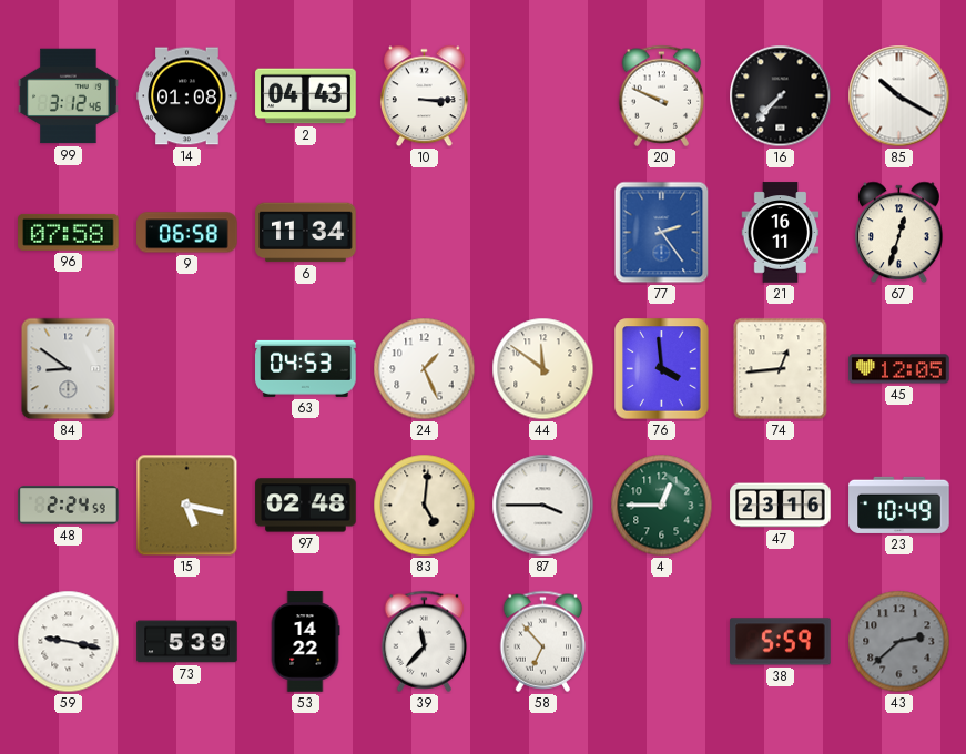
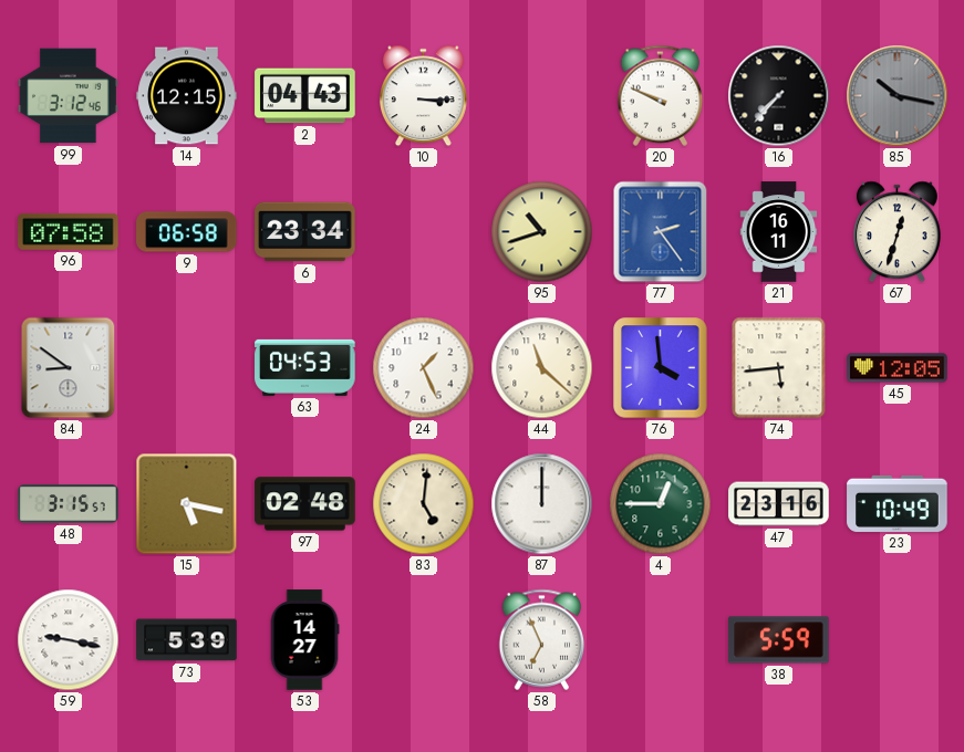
14: 01:08 -> 12:15
85: 10:20 -> 10:17
85 dial: white -> grey
6: 11:34 -> 23:34
95: none -> 10:42
44: 11:51 -> 11:22
74: 12:44 -> 5:44
48: 2:24 -> 3:15
87: 3:45 -> 12:00
53: 14:22 -> 14:27
39: 11:37 -> none
58: 6:53 -> 6:56
43: 2:38 -> none
